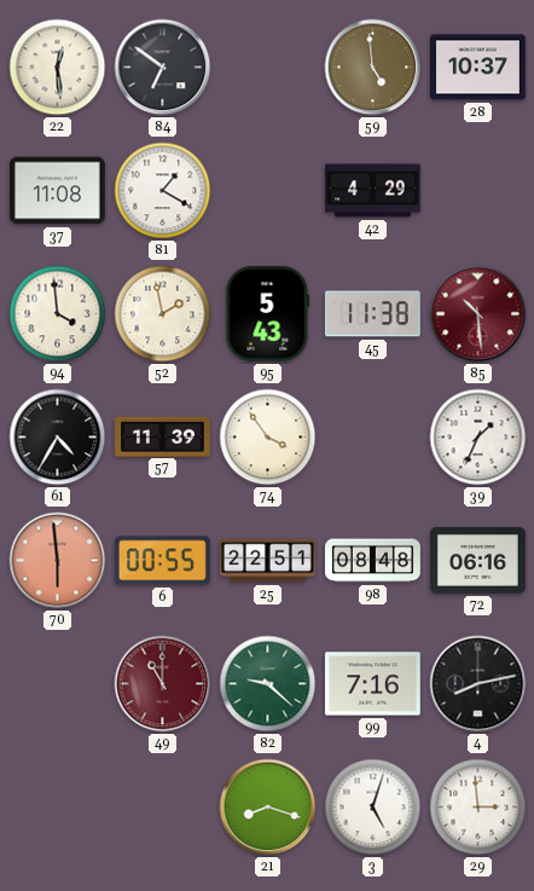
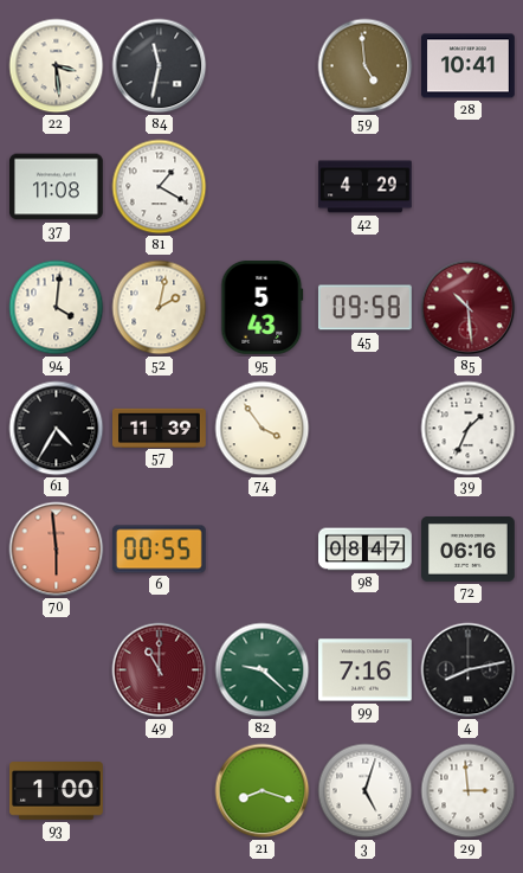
22: 12:29 -> 3:29
84: 6:51 -> 11:32
28: 10:37 -> 10:41
94: 3:59 -> 4:01
52: 1:58 -> 2:02
45: 11:38 -> 09:58
25: 22:51 -> none
98: 08:48 -> 08:47
93: none -> 1:00
